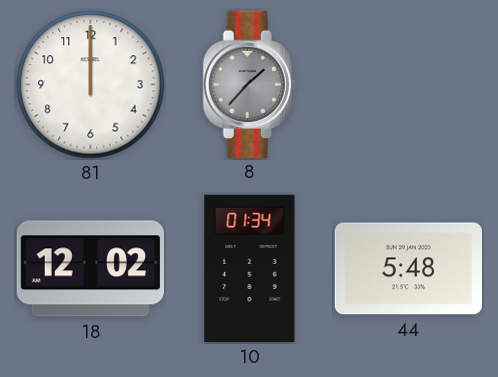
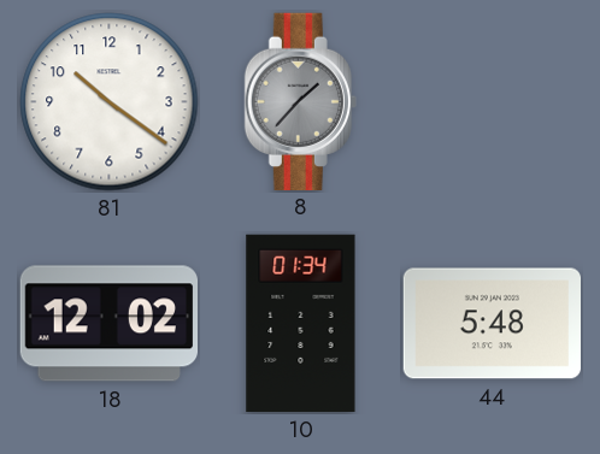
81: 12:00 -> 10:21
